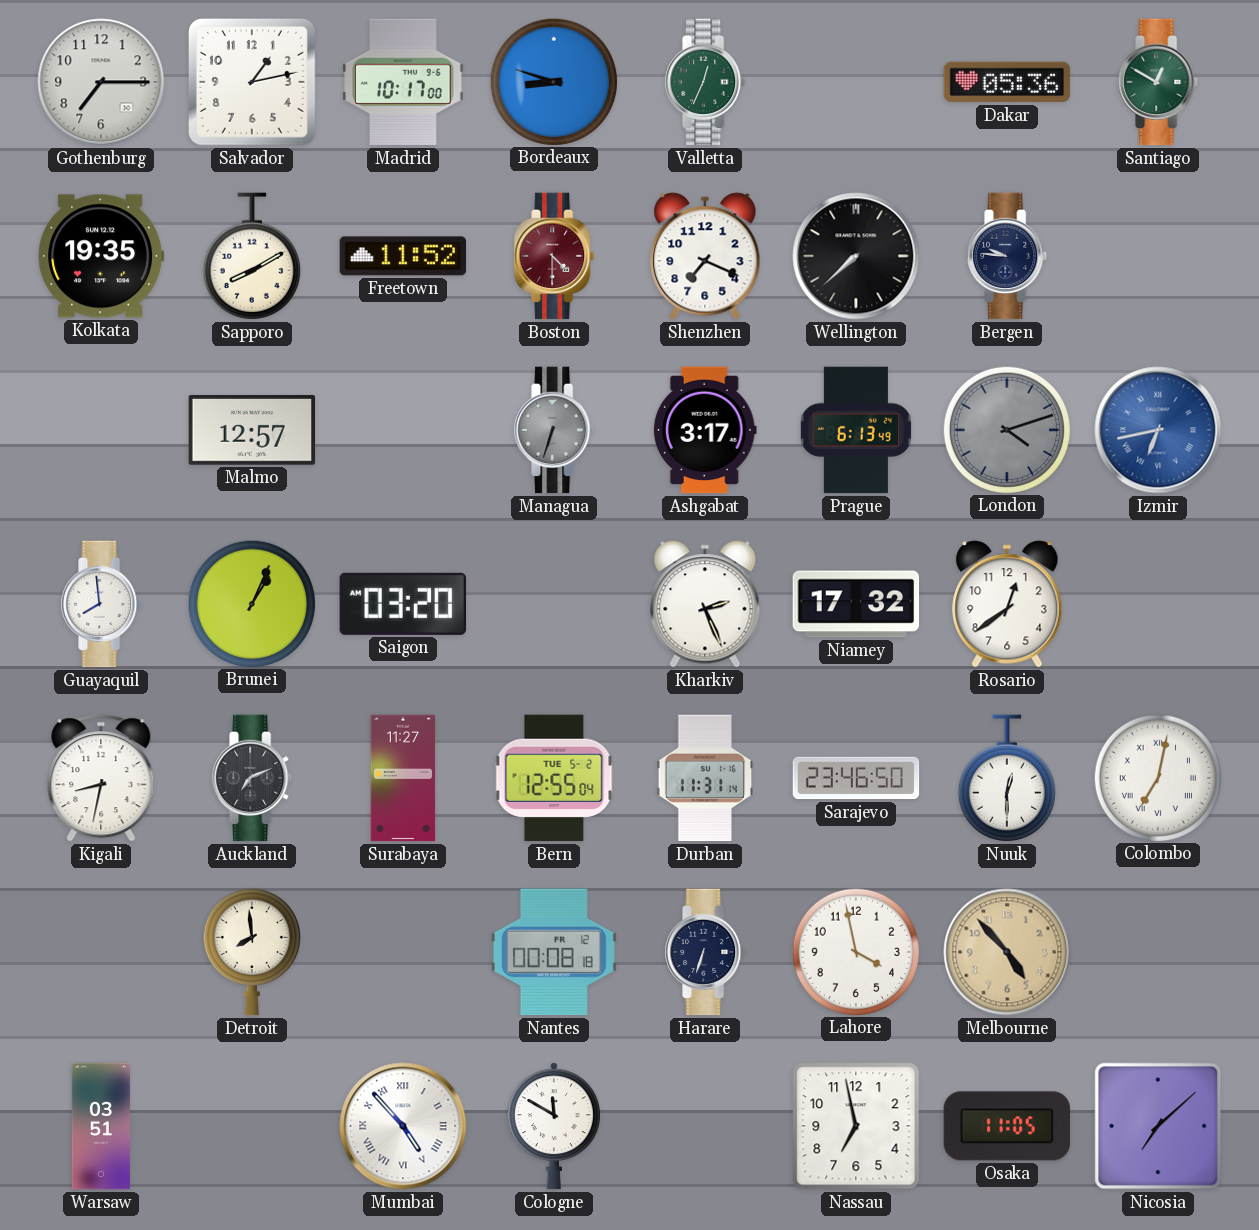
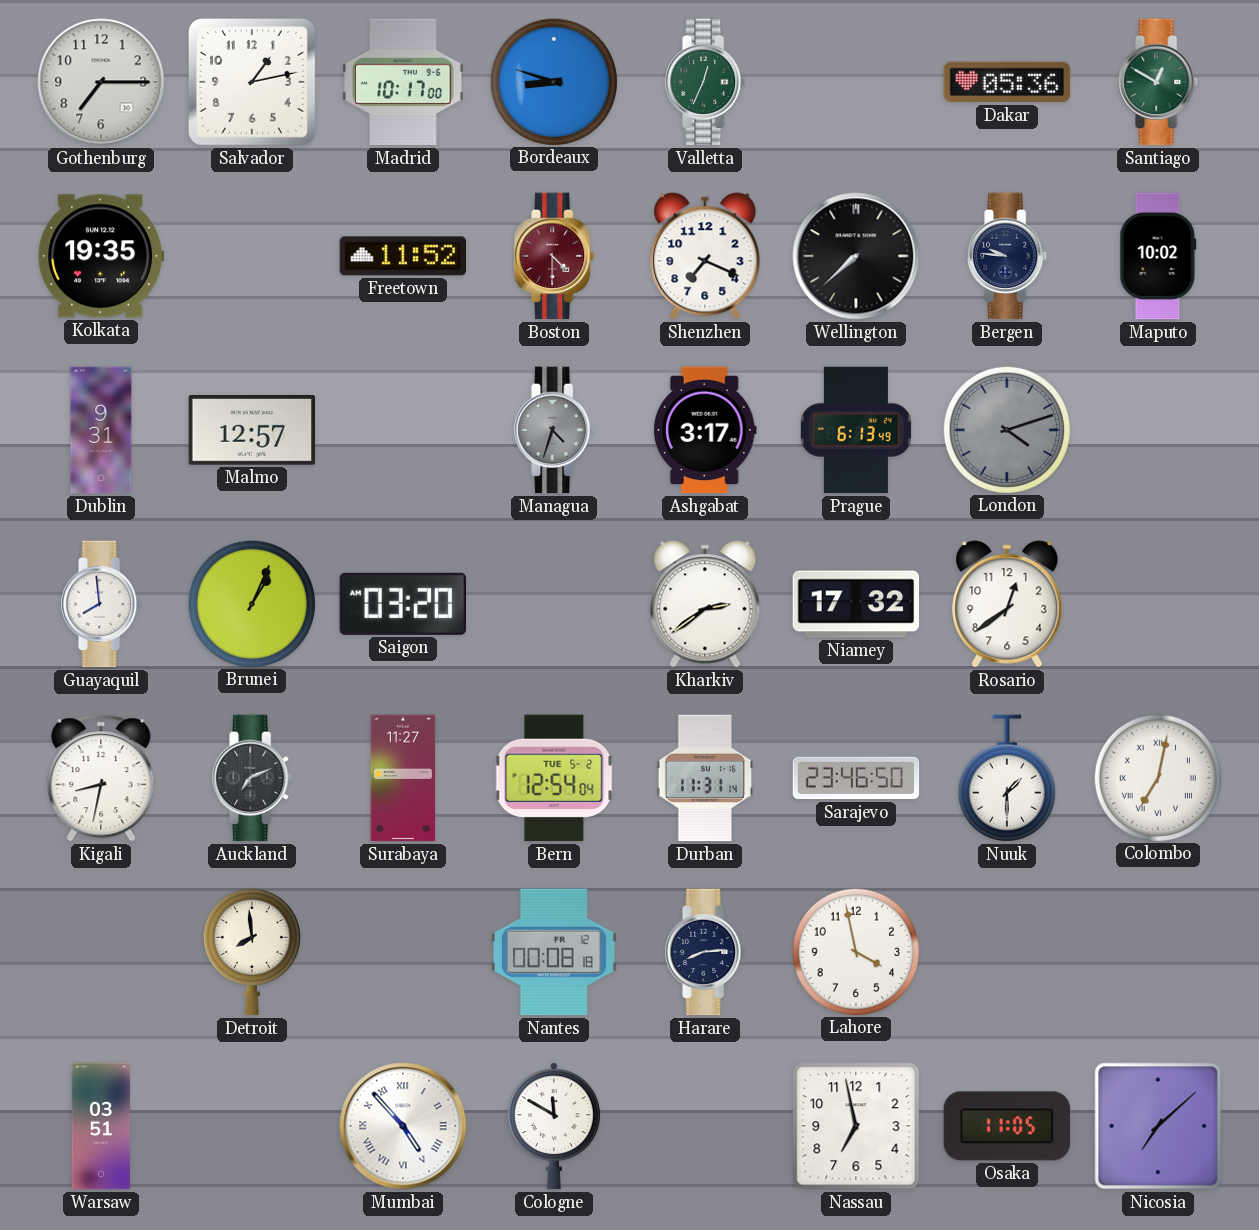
Sapporo: 8:10 -> none
Maputo: none -> 10:02
Dublin: none -> 9:31
Managua: 6:33 -> 4:33
Izmir: 6:43 -> none
Kharkiv: 2:26 -> 2:39
Bern: 12:55 -> 12:54
Nuuk: 12:30 -> 1:30
Harare: 6:33 -> 8:14
Melbourne: 4:53 -> none
